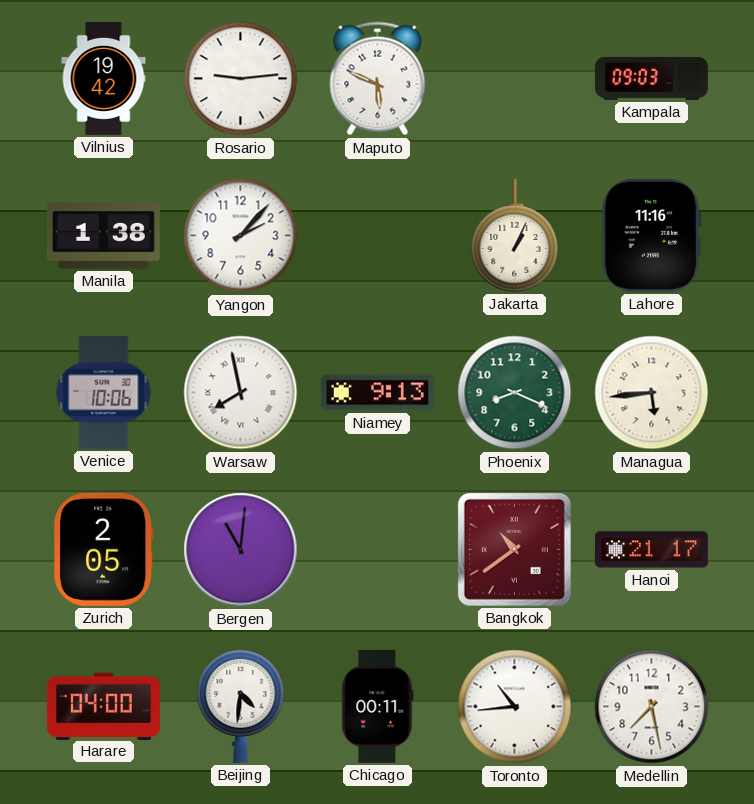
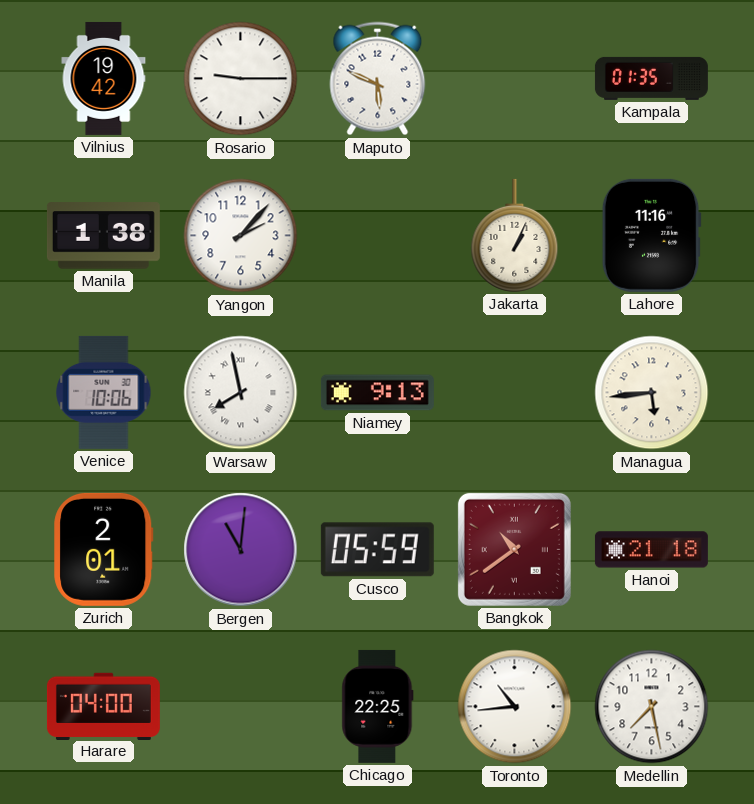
Rosario: 9:14 -> 9:15
Kampala: 09:03 -> 01:35
Phoenix: 8:19 -> none
Zurich: 2:05 -> 2:01
Cusco: none -> 05:59
Hanoi: 21:17 -> 21:18
Beijing: 4:31 -> none
Chicago: 00:11 -> 22:25
